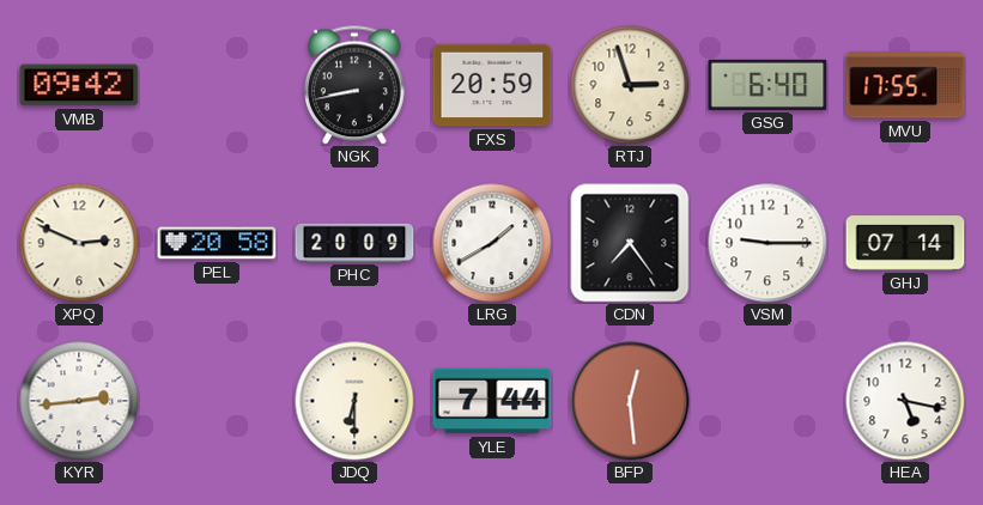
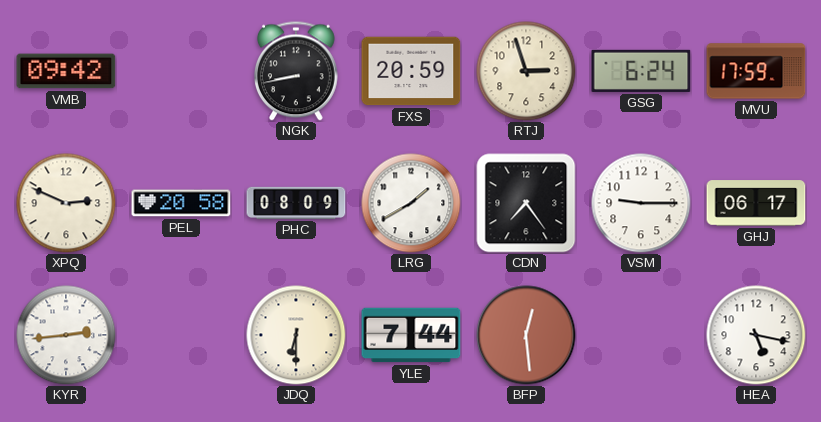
GSG: 6:40 -> 6:24
MVU: 17:55 -> 17:59
PHC: 20:09 -> 08:09
GHJ: 07:14 -> 06:17
